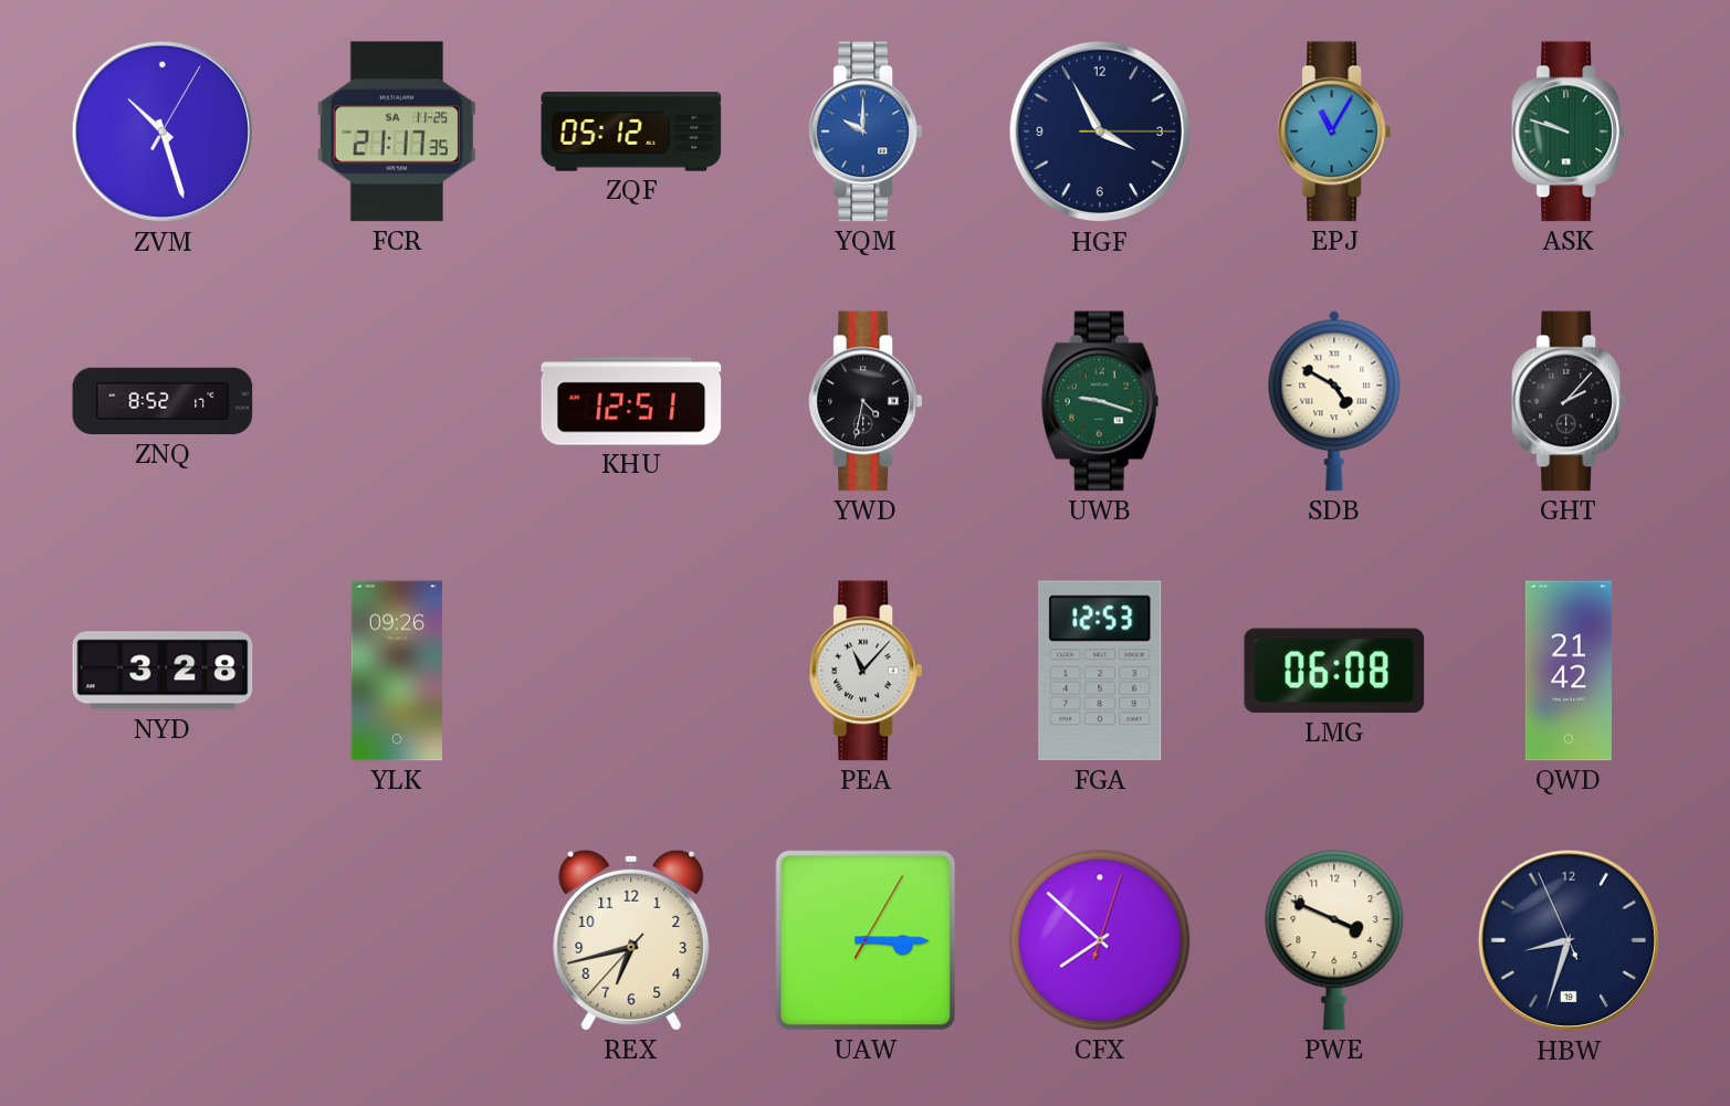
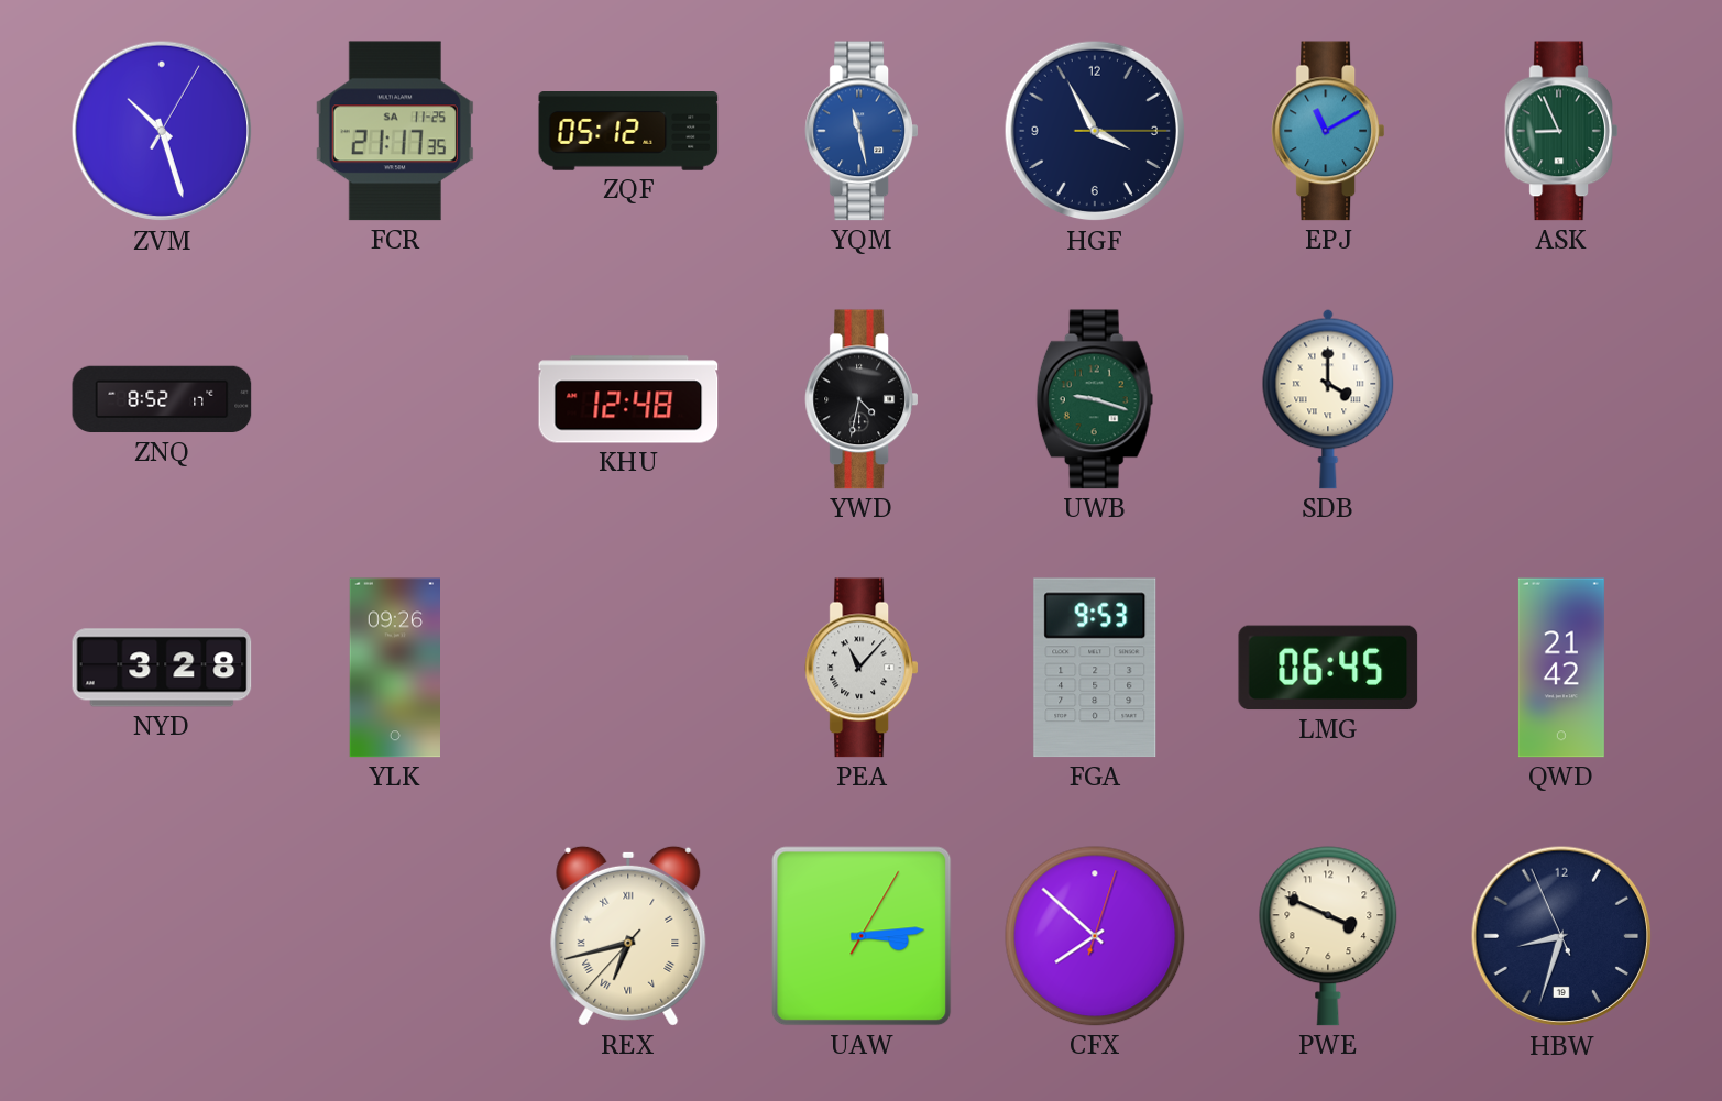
YQM: 10:00 -> 11:28
EPJ: 11:05 -> 11:10
ASK: 9:48 -> 8:56
KHU: 12:51 -> 12:48
SDB: 4:50 -> 4:00
GHT: 2:07 -> none
FGA: 12:53 -> 9:53
LMG: 06:08 -> 06:45
REX numerals: Arabic -> Roman
UAW: 3:15 -> 3:14
